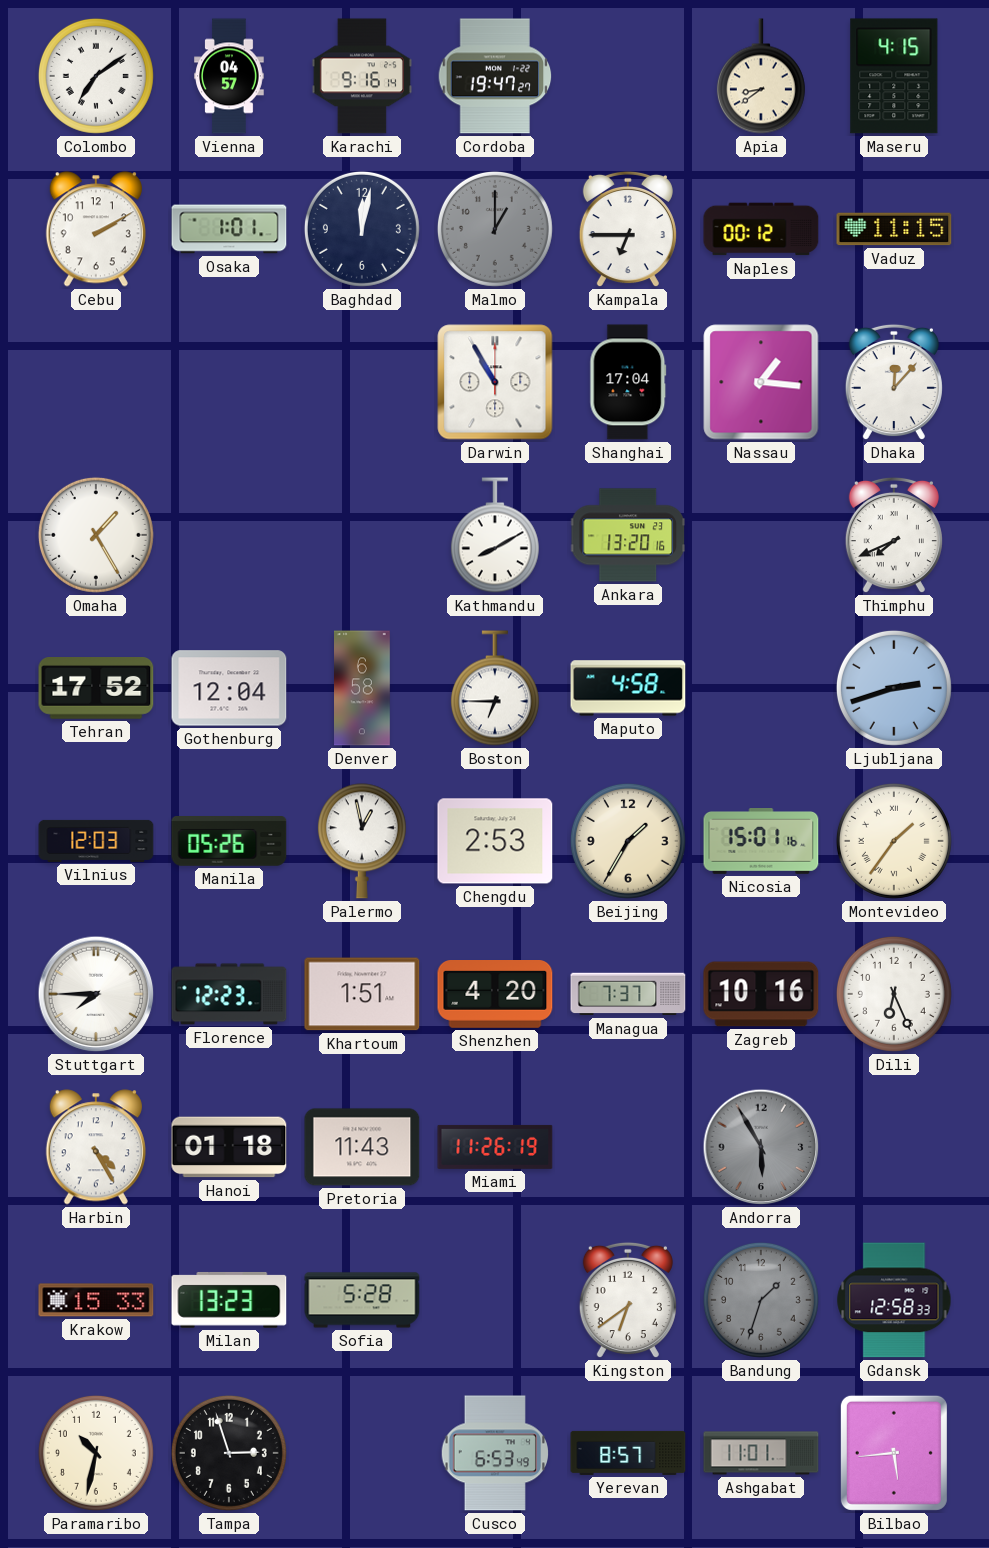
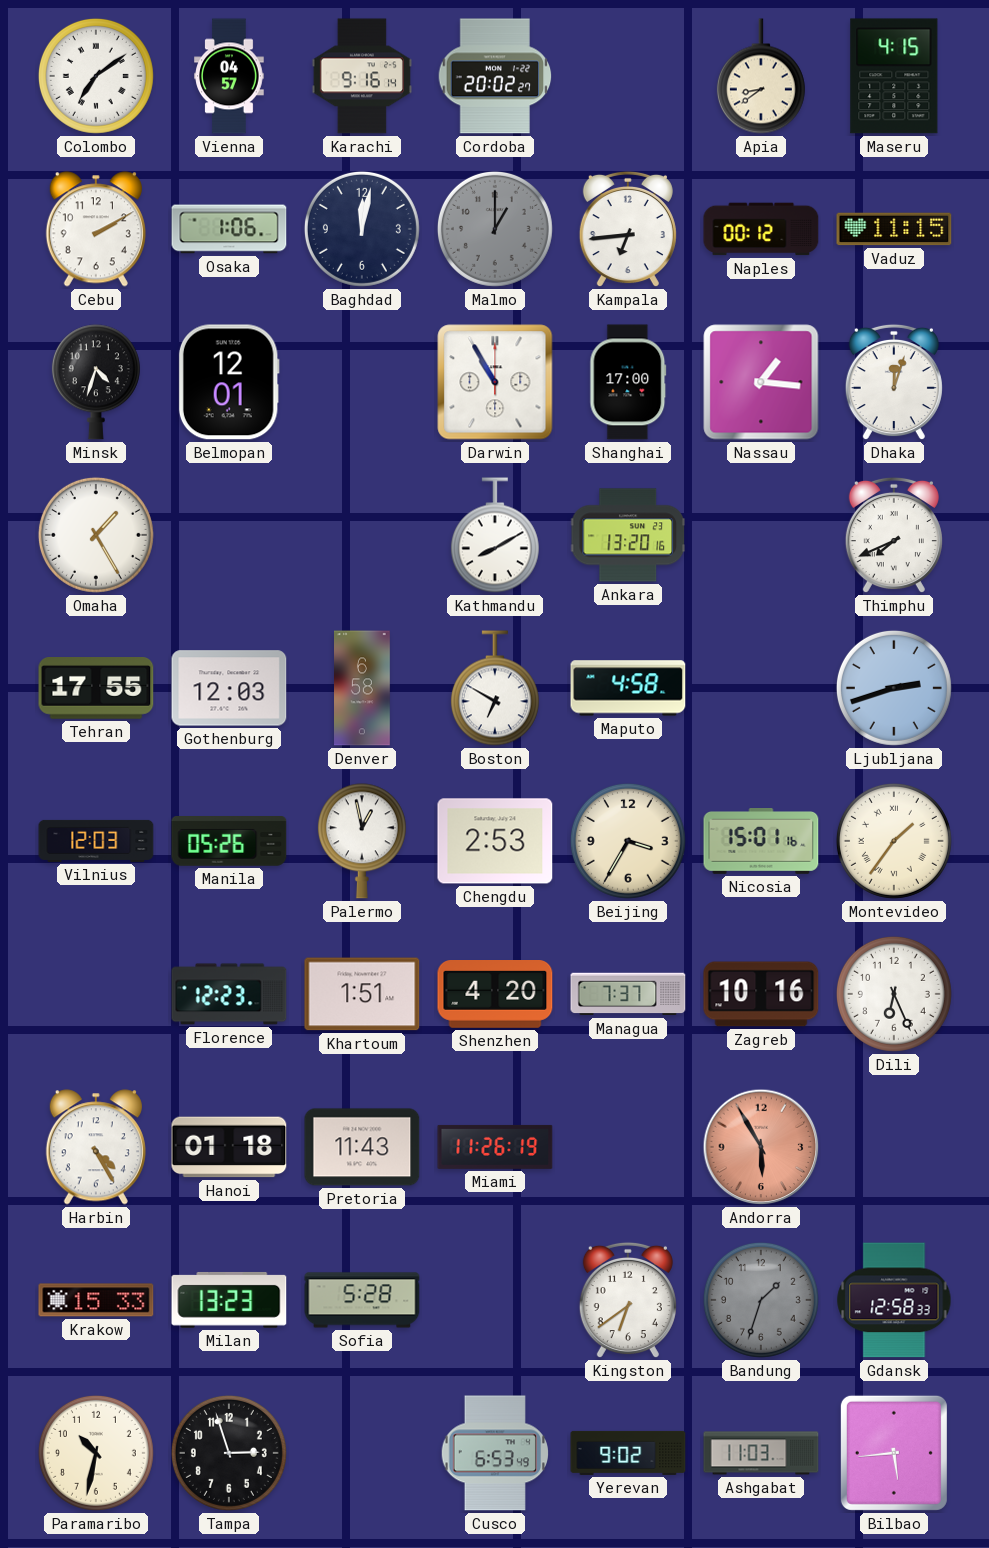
Cordoba: 19:47 -> 20:02
Osaka: 1:01 -> 1:06
Kampala: 6:45 -> 6:44
Minsk: none -> 4:33
Belmopan: none -> 12:01
Shanghai: 17:04 -> 17:00
Dhaka: 12:07 -> 12:03
Tehran: 17:52 -> 17:55
Gothenburg: 12:04 -> 12:03
Boston: 6:45 -> 6:50
Beijing: 1:35 -> 3:35
Stuttgart: 7:45 -> none
Andorra dial: grey -> salmon
Yerevan: 8:57 -> 9:02
Ashgabat: 11:01 -> 11:03
